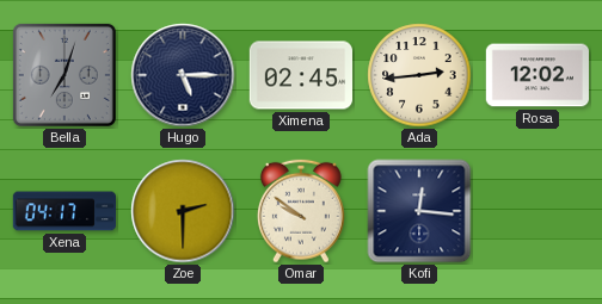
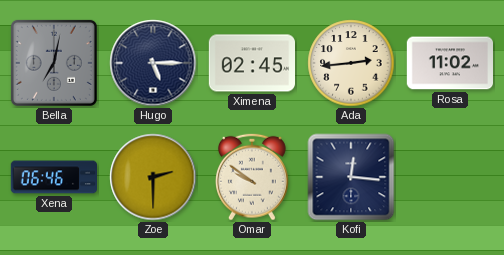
Bella: 7:03 -> 7:02
Rosa: 12:02 -> 11:02
Xena: 04:17 -> 06:46
